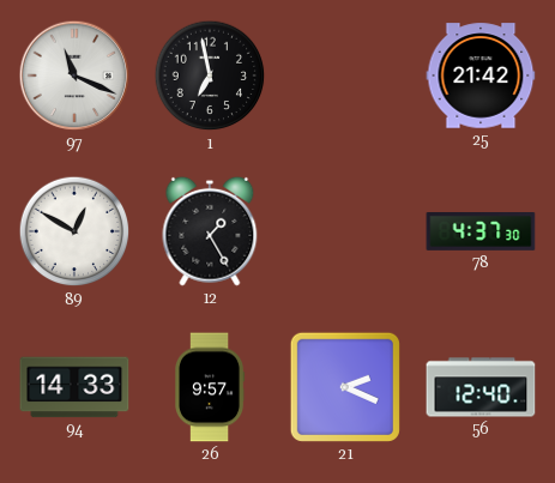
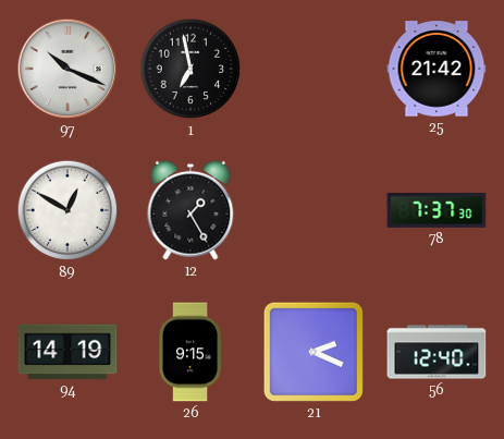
97: 11:19 -> 10:19
78: 4:37 -> 7:37
94: 14:33 -> 14:19
26: 9:57 -> 9:15
